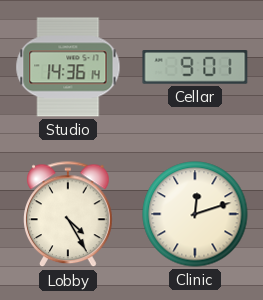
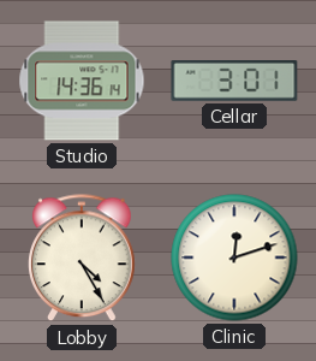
Cellar: 9:01 -> 3:01
